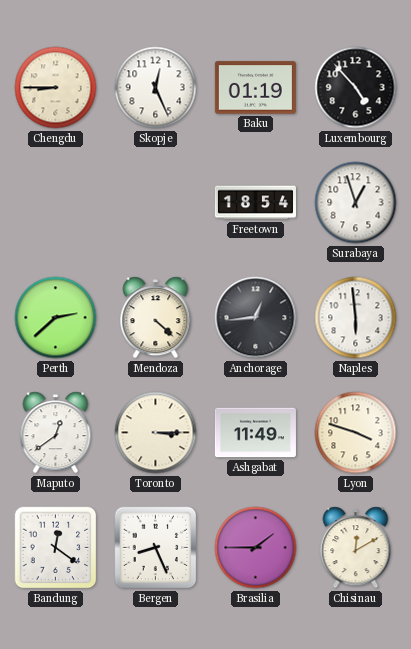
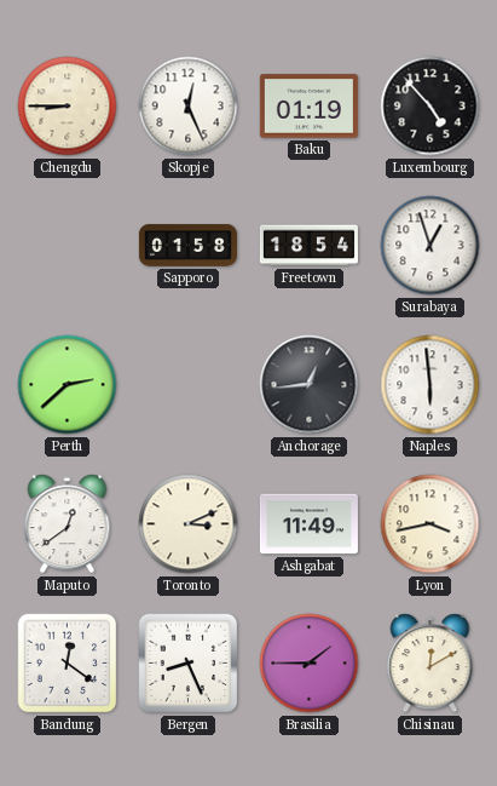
Sapporo: none -> 01:58
Mendoza: 4:22 -> none
Toronto: 3:15 -> 3:11
Lyon: 3:48 -> 3:43
